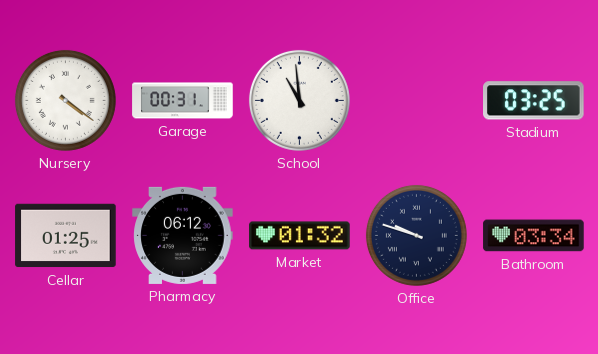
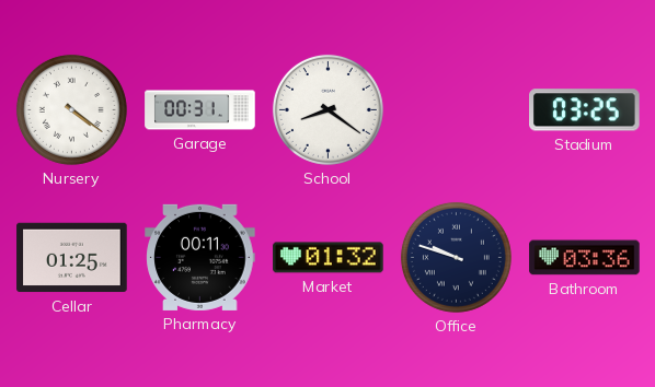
School: 10:59 -> 8:21
Pharmacy: 06:12 -> 00:11
Bathroom: 03:34 -> 03:36
